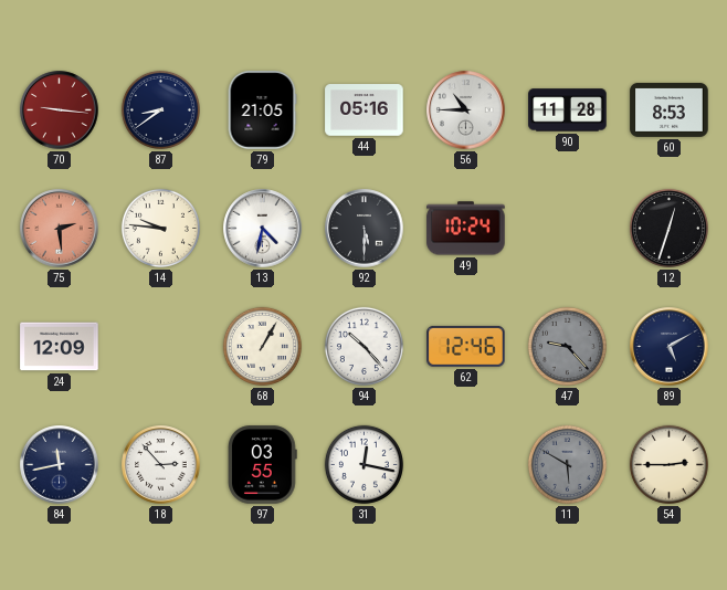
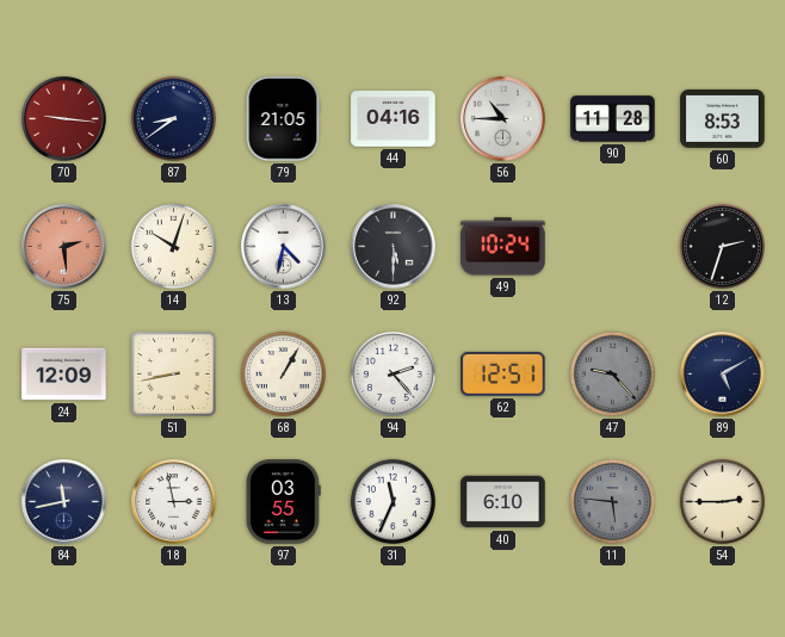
44: 05:16 -> 04:16
14: 9:46 -> 10:03
12: 12:33 -> 2:33
51: none -> 8:43
94: 10:23 -> 2:23
62: 12:46 -> 12:51
18: 2:53 -> 2:58
31: 12:17 -> 11:34
40: none -> 6:10
11: 5:50 -> 5:46
